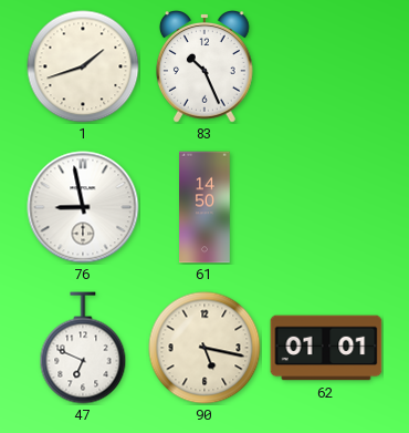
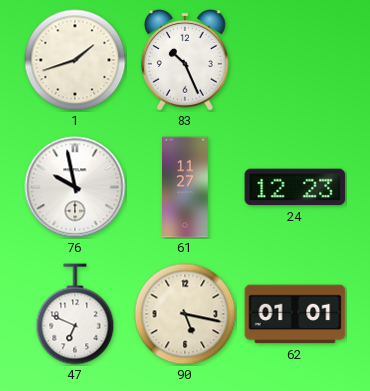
76: 8:58 -> 9:58
61: 14:50 -> 11:27
24: none -> 12:23
